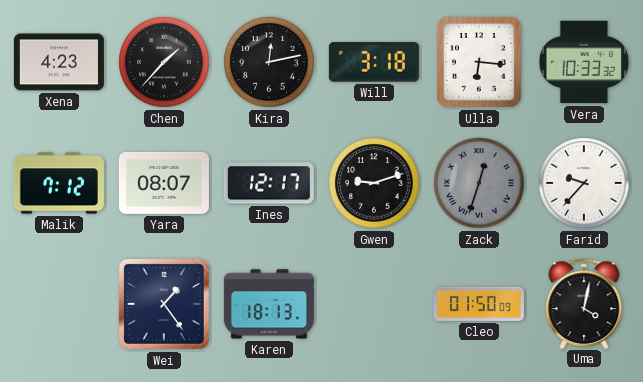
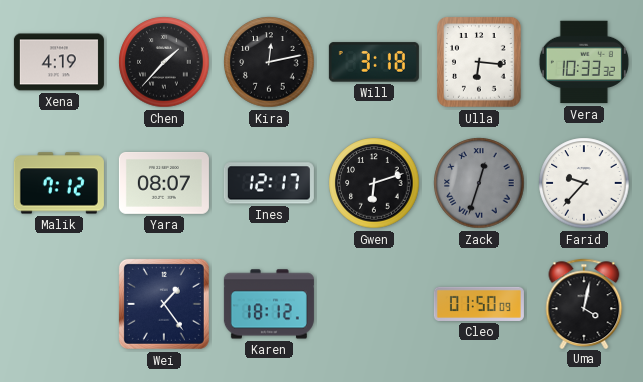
Xena: 4:23 -> 4:19
Gwen: 9:12 -> 6:12
Karen: 18:13 -> 18:12
